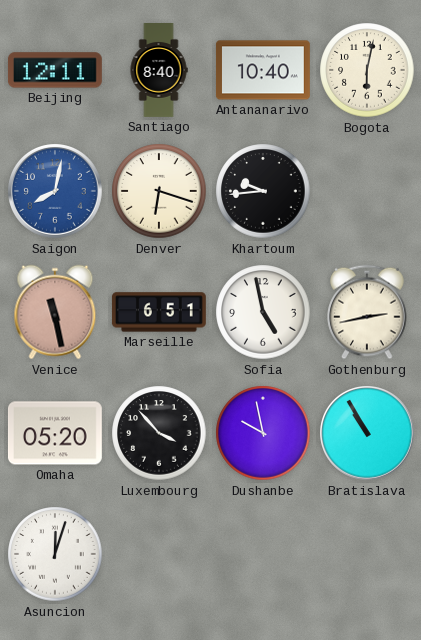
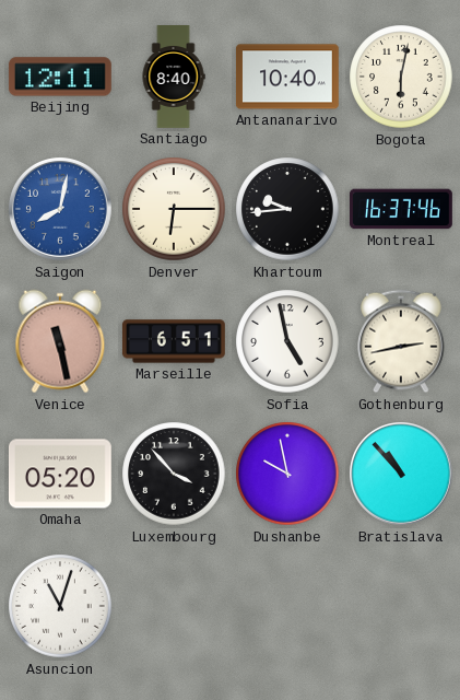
Denver: 6:18 -> 6:15
Montreal: none -> 16:37
Bratislava: 10:55 -> 10:53
Asuncion: 12:03 -> 11:03
